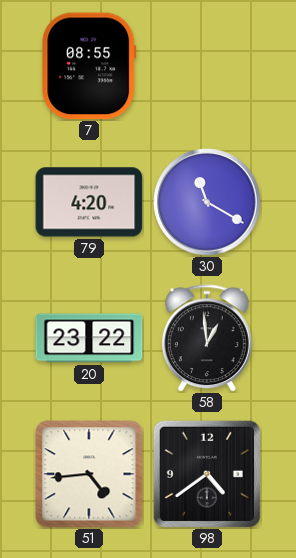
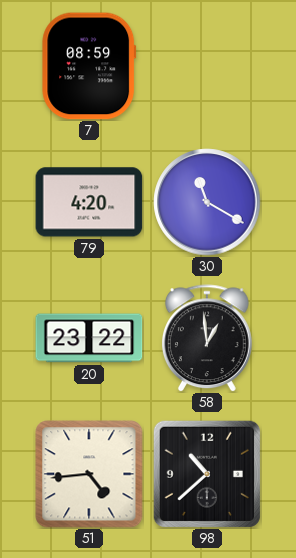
7: 08:55 -> 08:59
98: 4:39 -> 10:38
